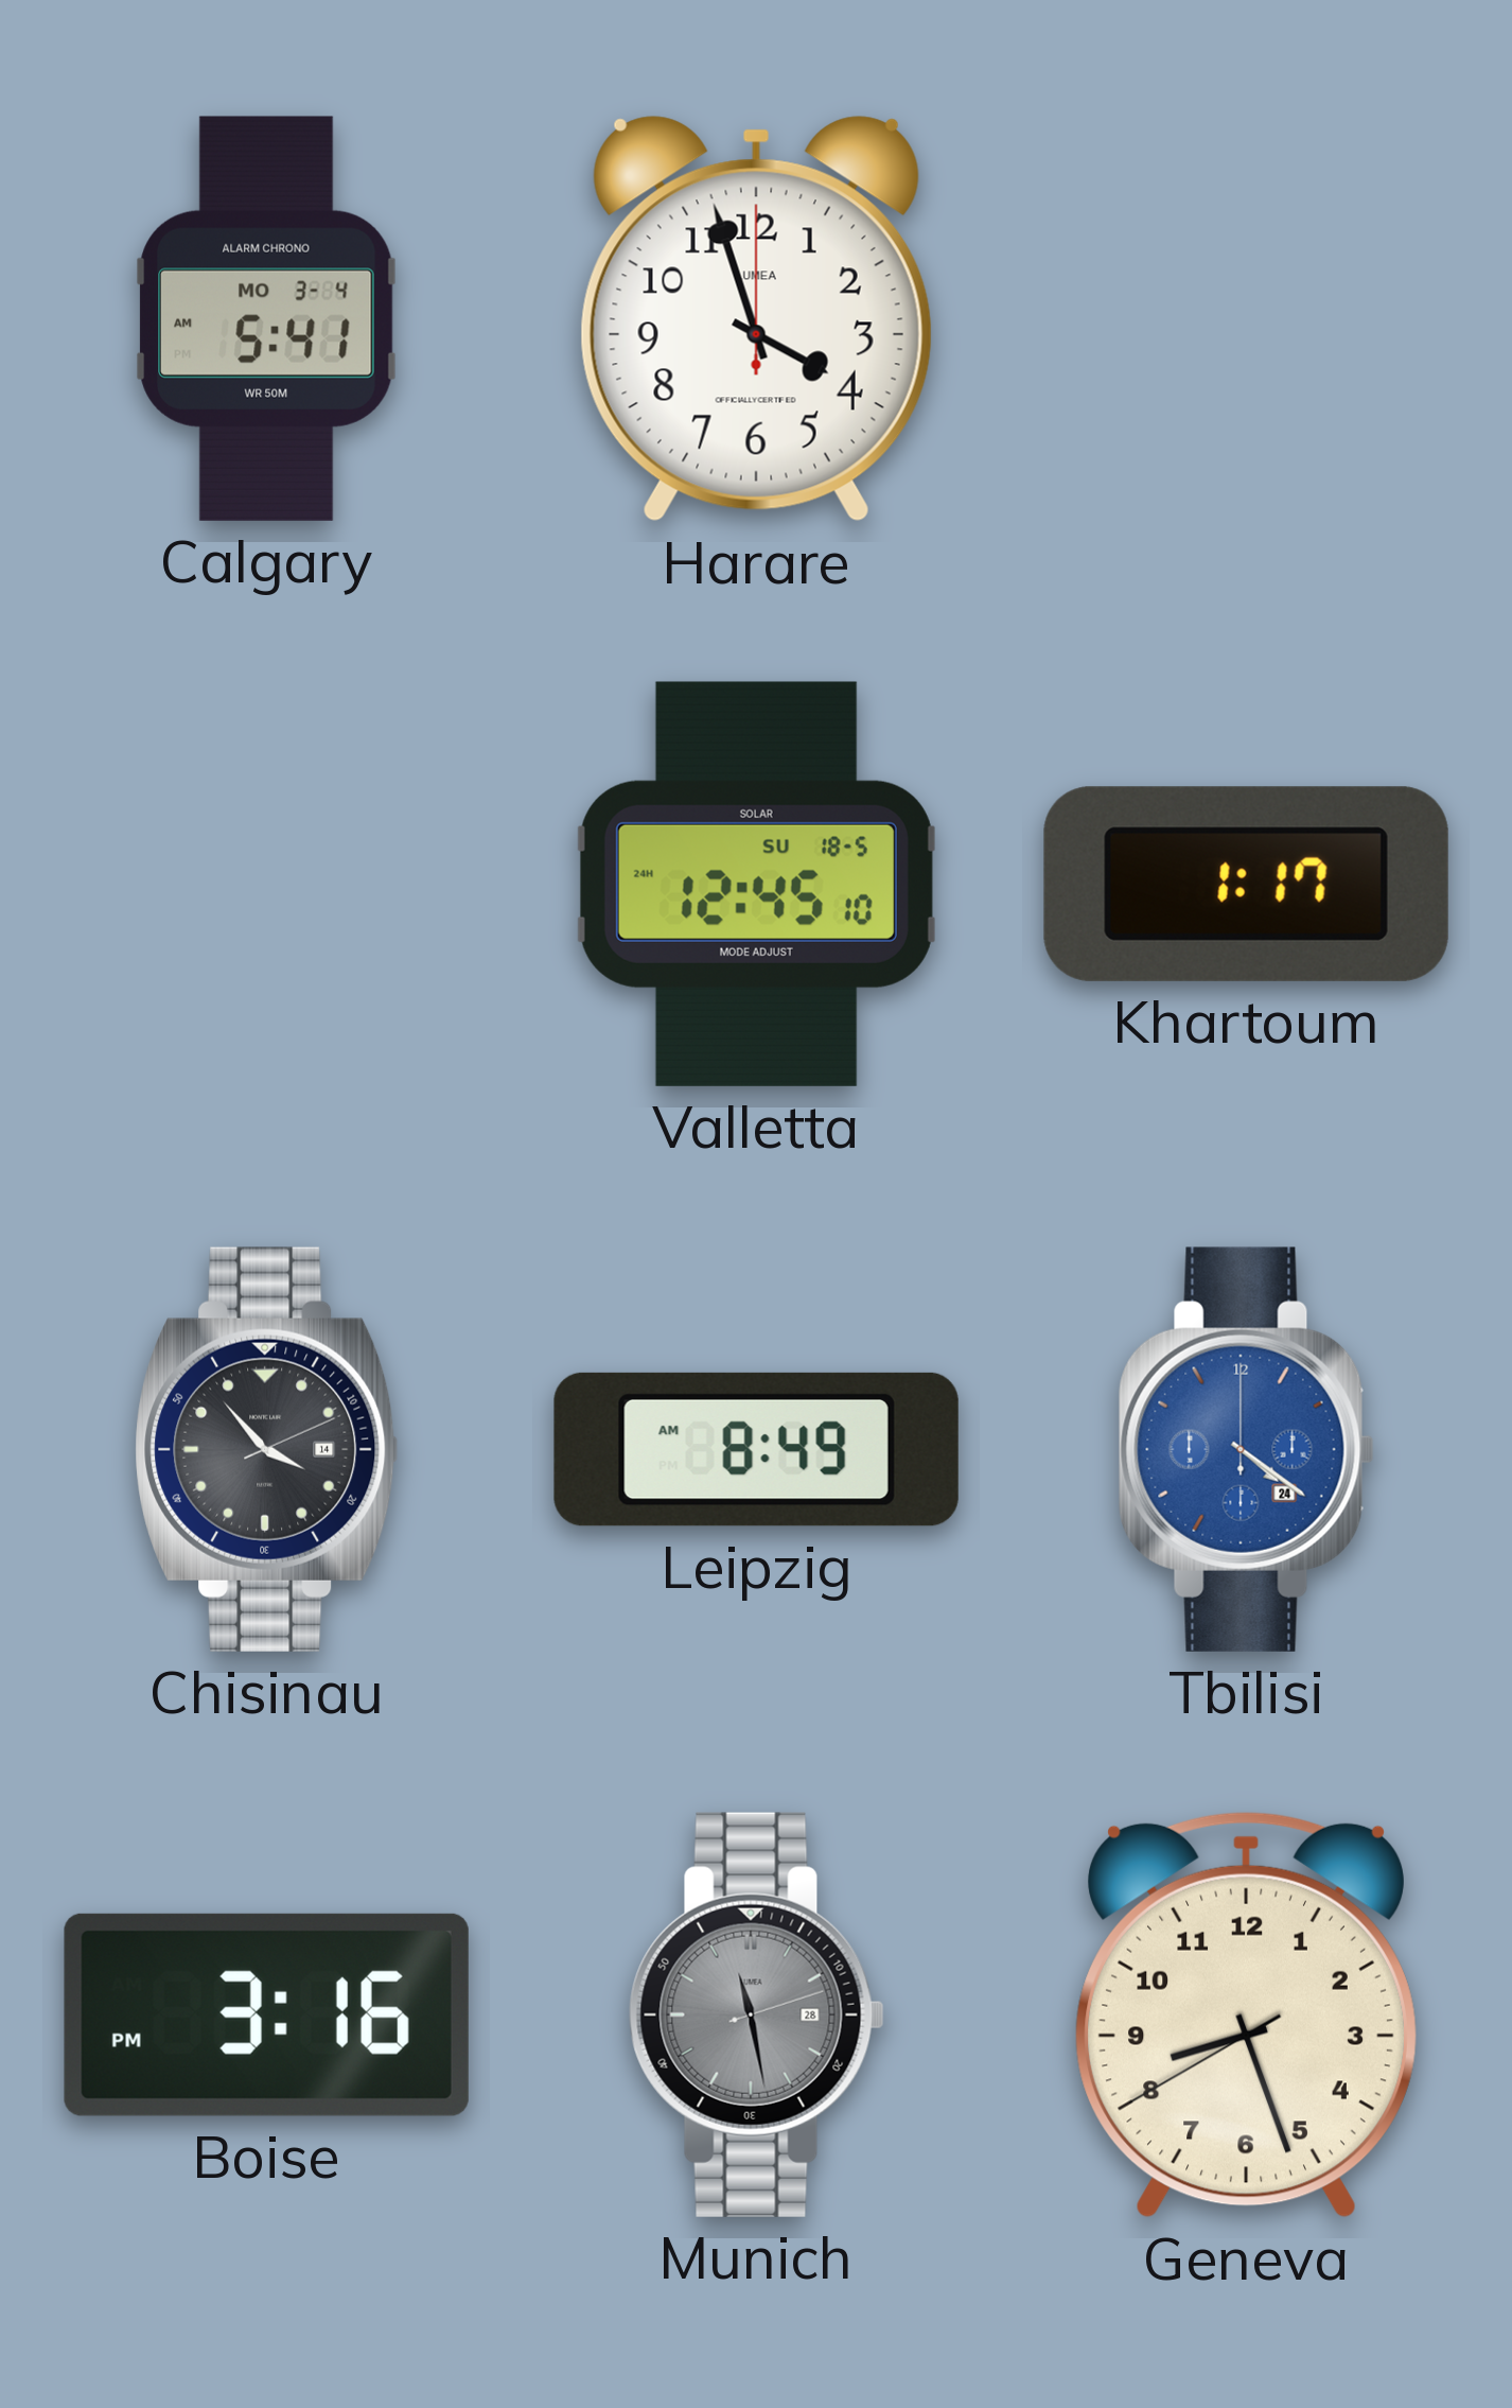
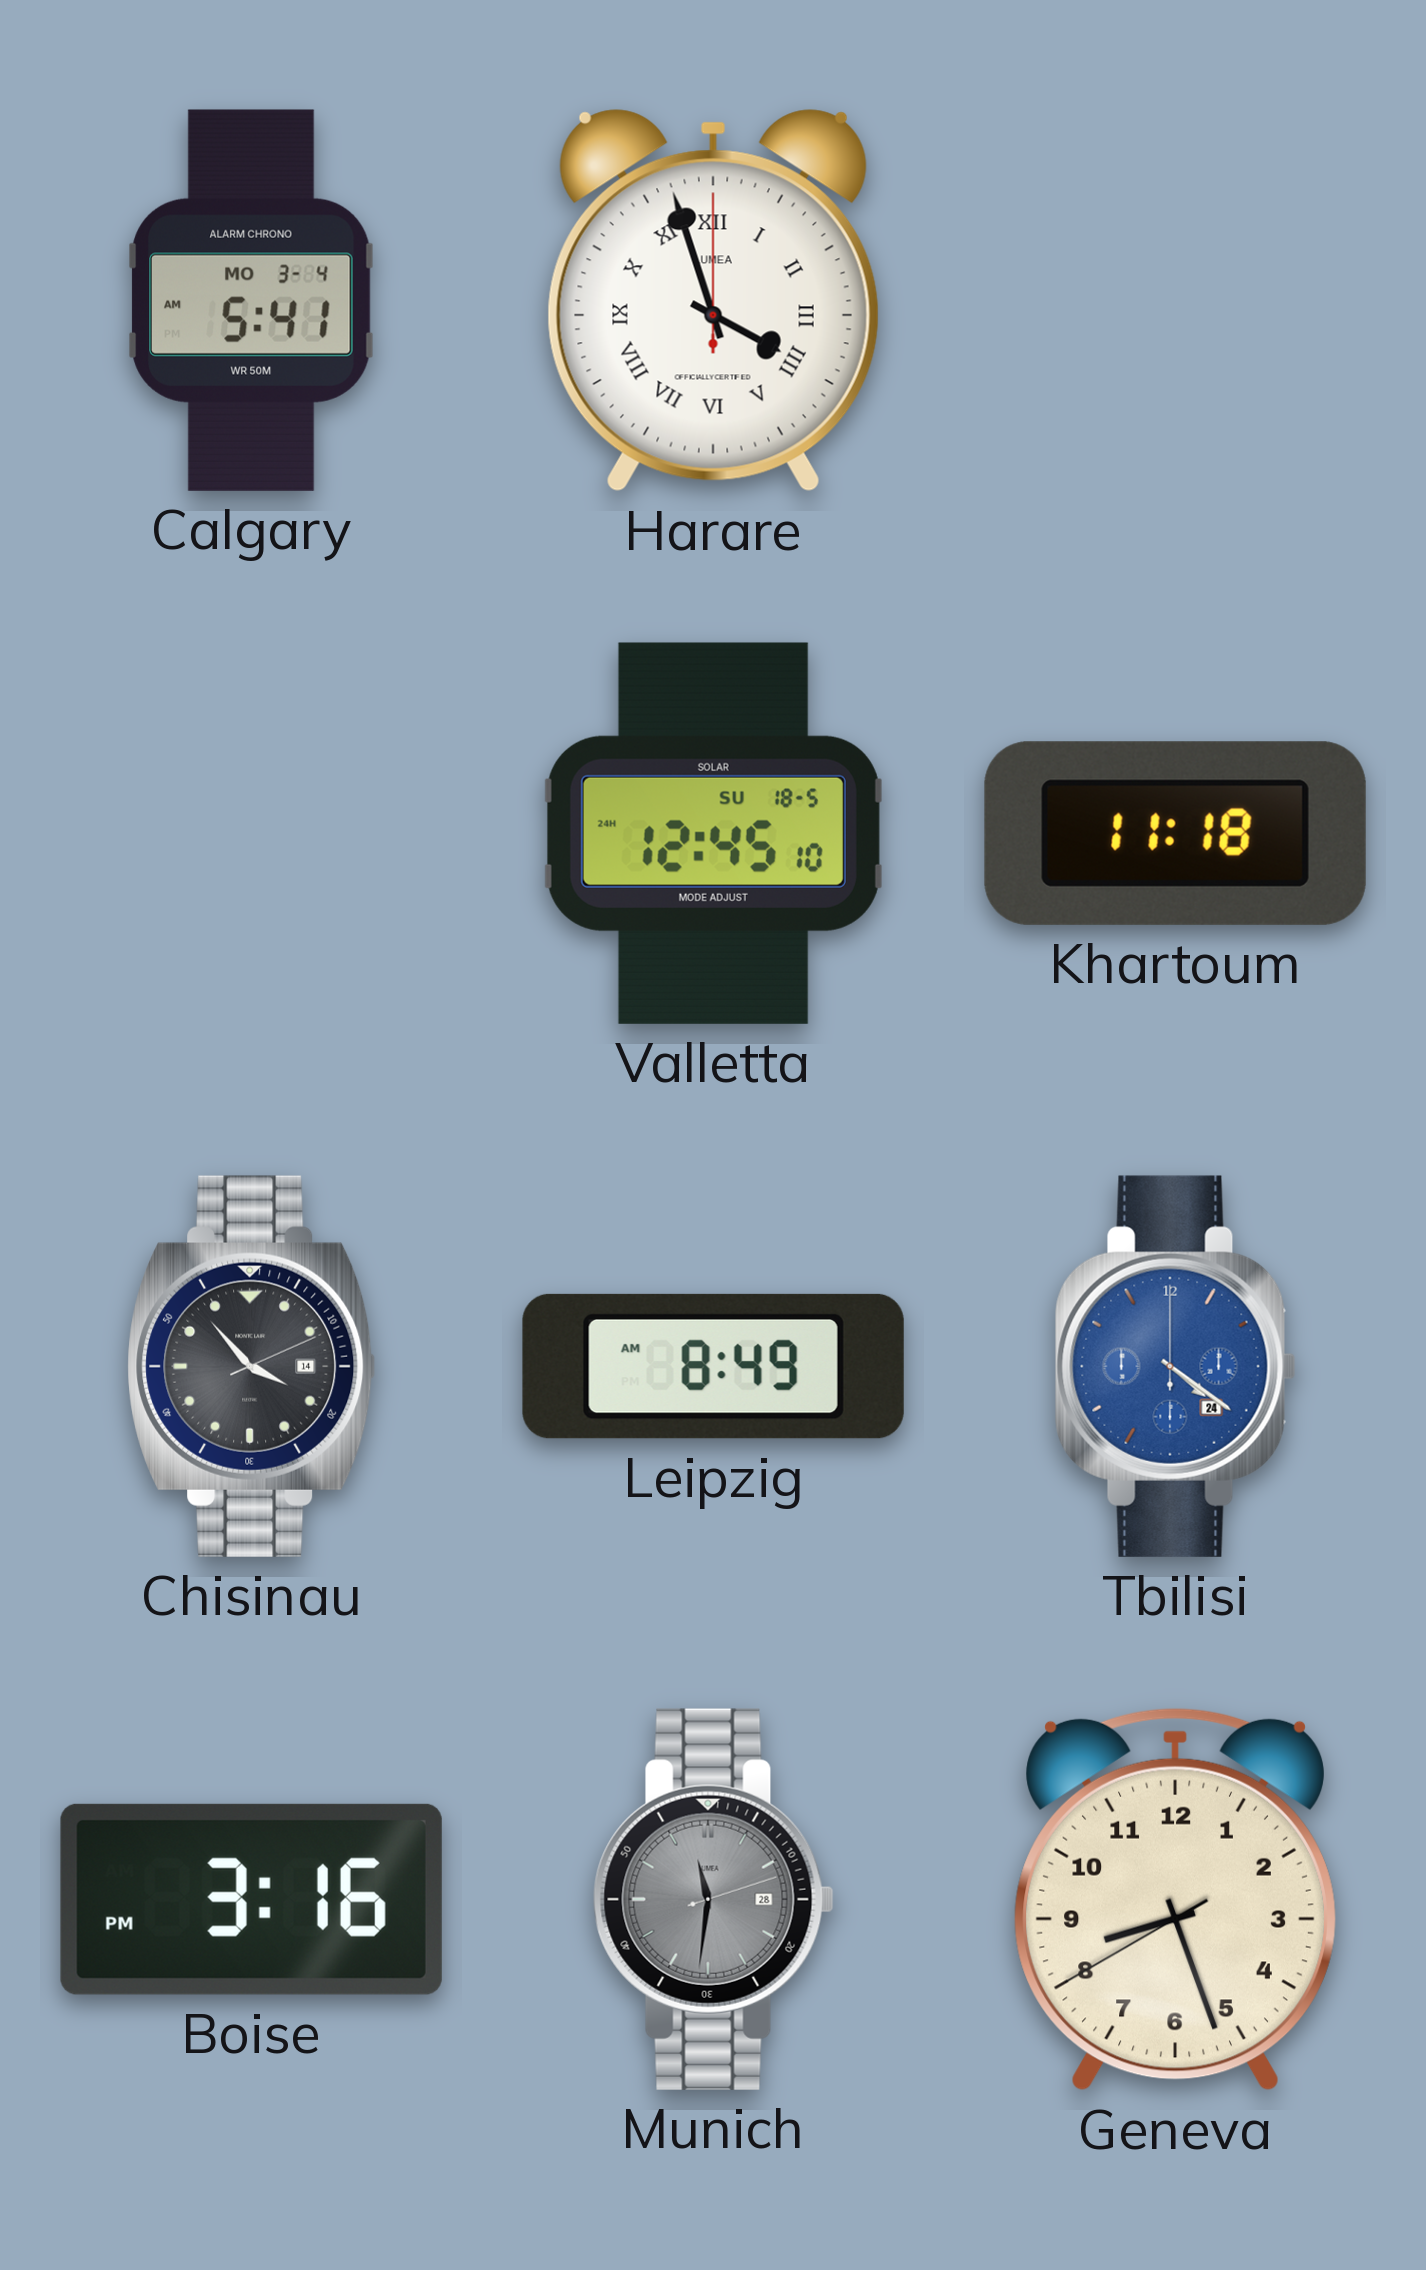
Harare numerals: Arabic -> Roman
Khartoum: 1:17 -> 11:18
Munich: 11:28 -> 11:31
